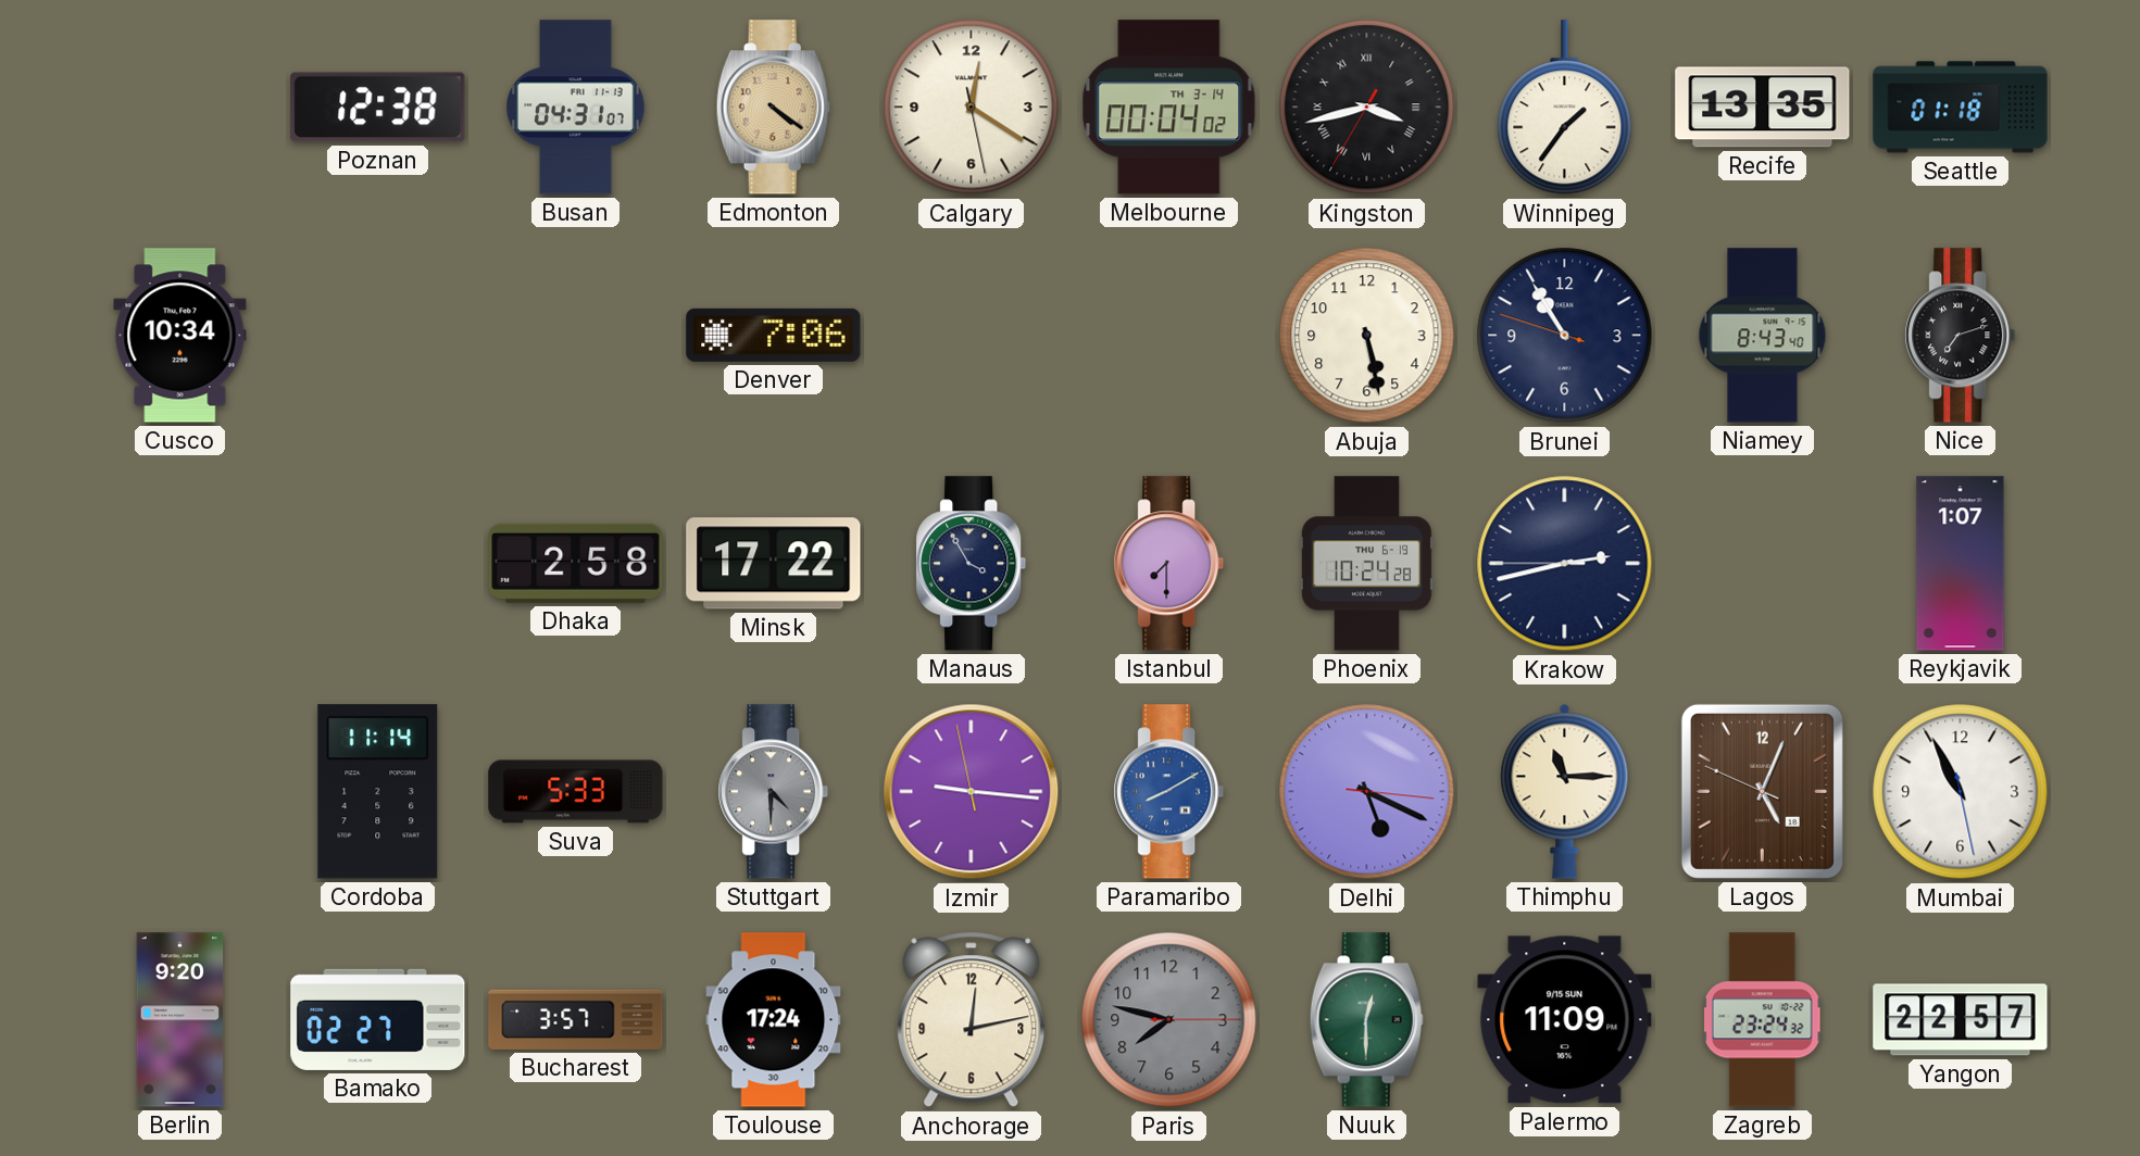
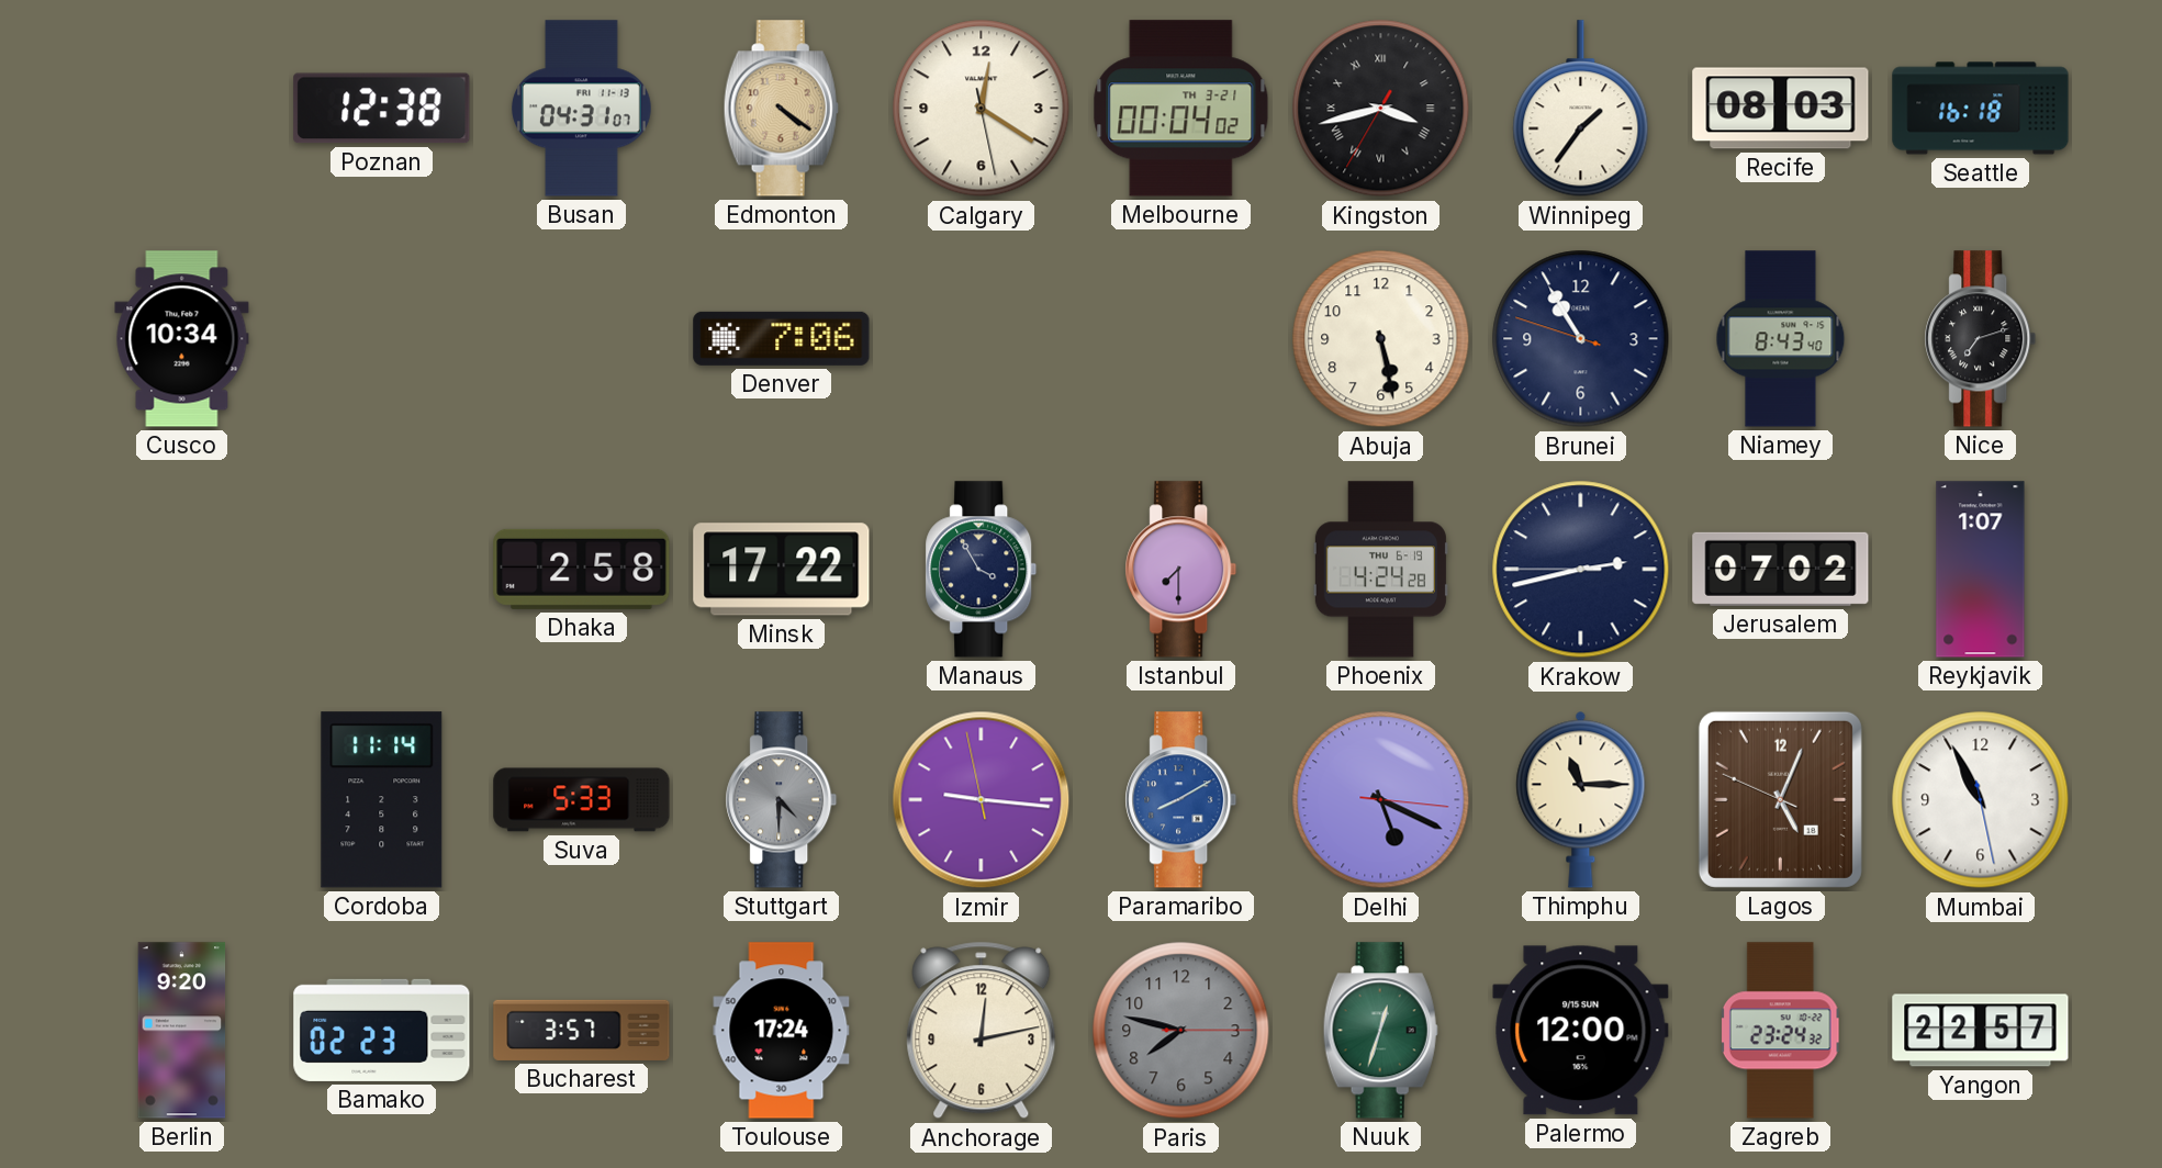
Melbourne date: TH 3-14 -> TH 3-21
Recife: 13:35 -> 08:03
Seattle: 01:18 -> 16:18
Phoenix: 10:24 -> 4:24
Jerusalem: none -> 07:02
Bamako: 02:27 -> 02:23
Nuuk: 12:30 -> 12:33
Palermo: 11:09 -> 12:00
